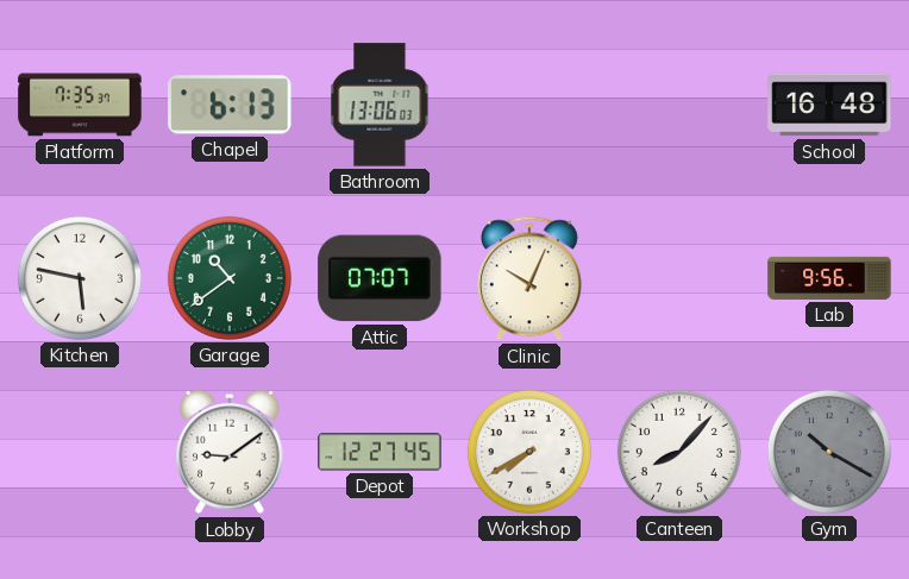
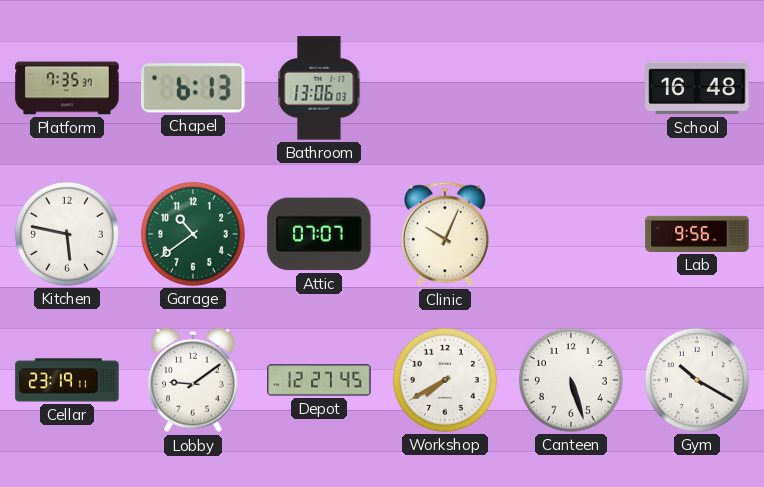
Cellar: none -> 23:19
Canteen: 8:07 -> 5:27
Gym dial: grey -> white
